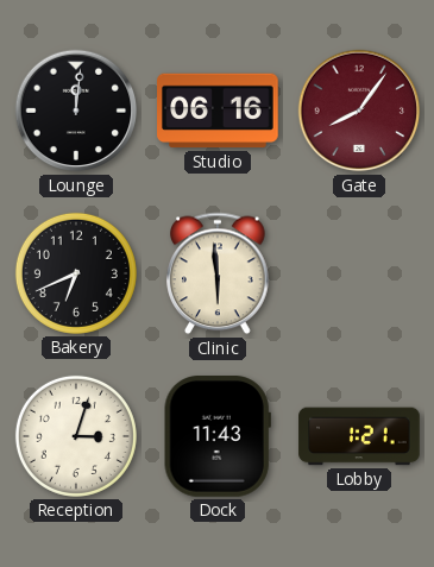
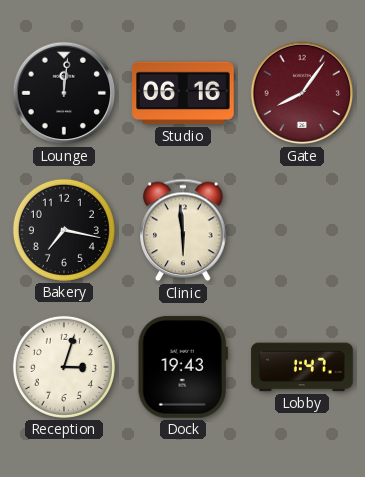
Bakery: 6:41 -> 7:17
Dock: 11:43 -> 19:43
Lobby: 1:21 -> 1:47
